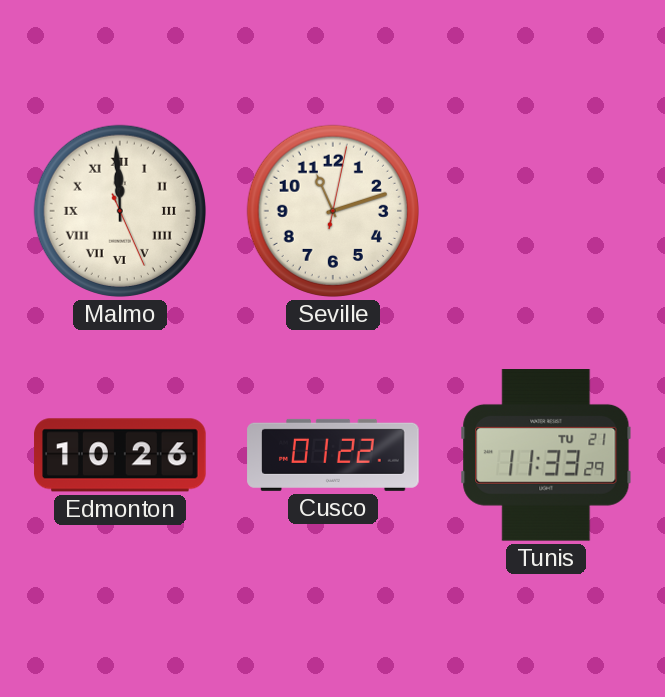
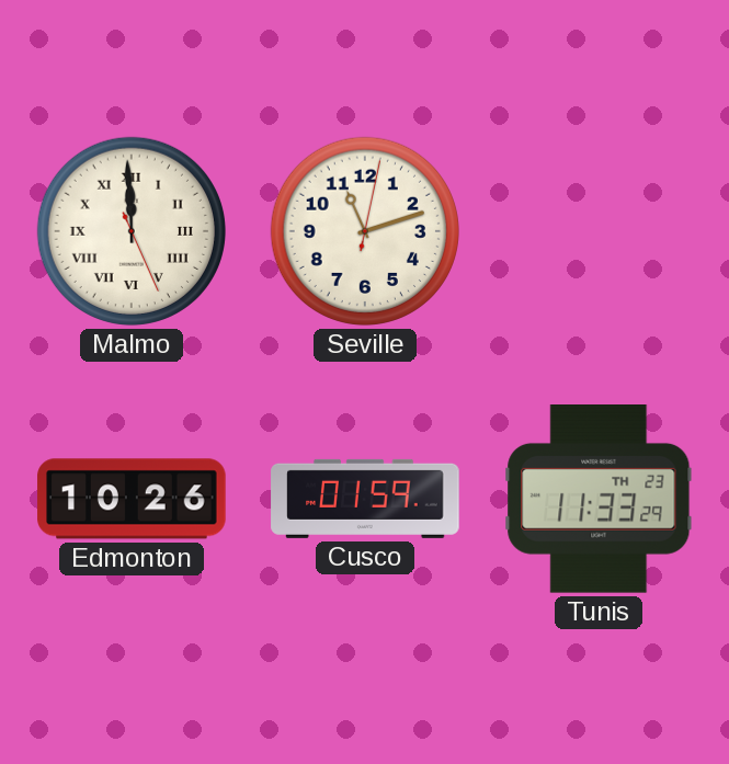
Cusco: 01:22 -> 01:59
Tunis date: TU 21 -> TH 23
